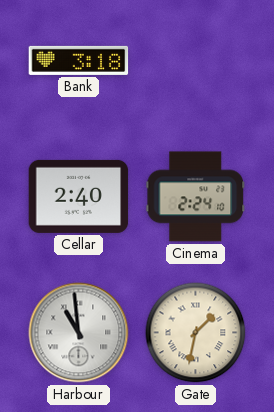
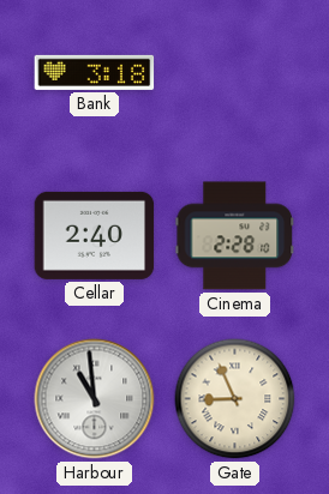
Cinema: 2:24 -> 2:28
Gate: 1:32 -> 8:56
